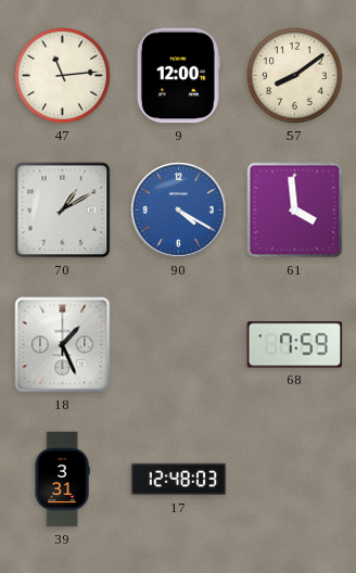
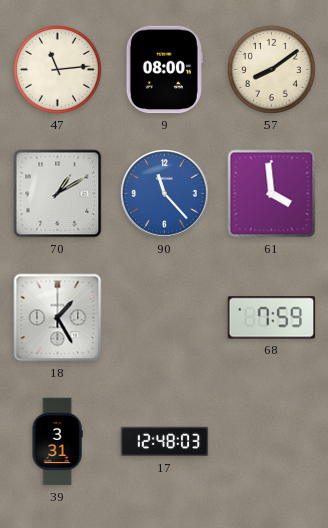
9: 12:00 -> 08:00
90: 4:20 -> 11:23
18: 1:26 -> 1:25
